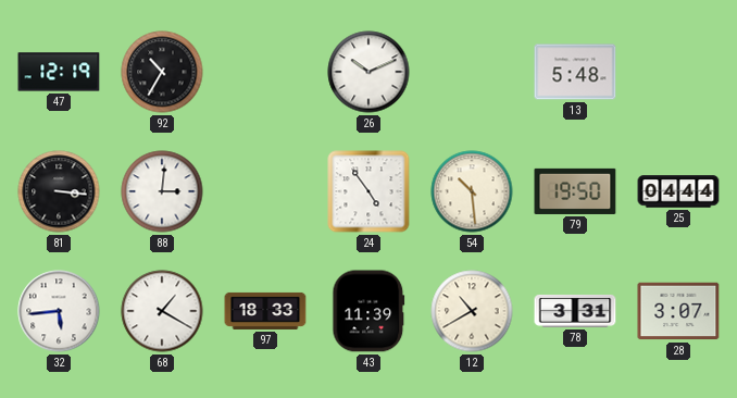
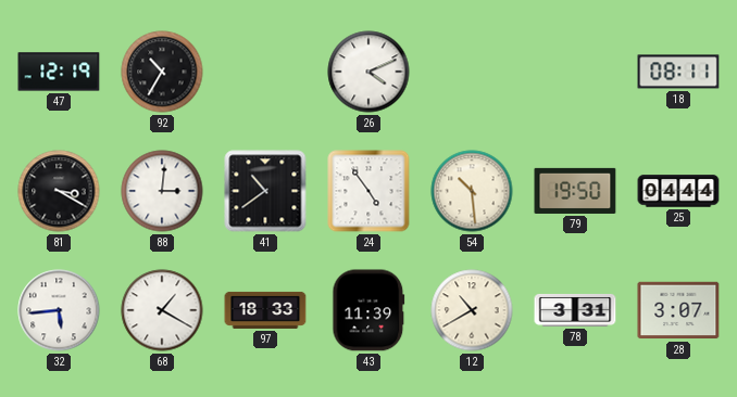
26: 10:11 -> 4:11
13: 5:48 -> none
18: none -> 08:11
81: 3:16 -> 3:20
41: none -> 10:39
